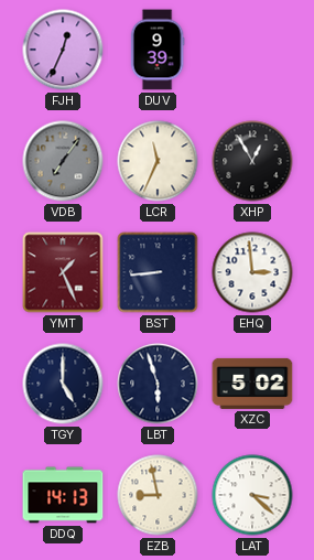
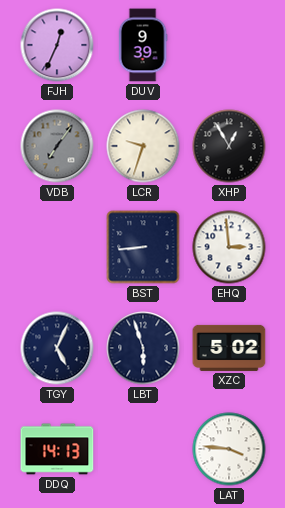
LCR: 11:34 -> 9:33
YMT: 1:26 -> none
TGY: 5:00 -> 5:04
EZB: 8:58 -> none
LAT: 3:22 -> 3:46
